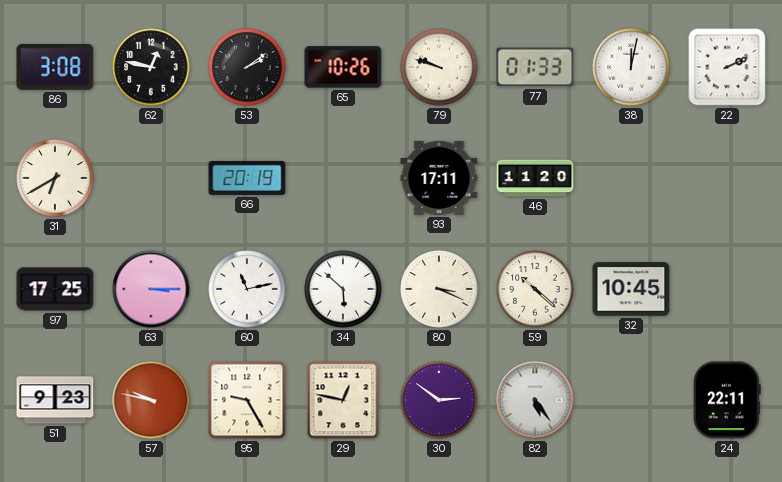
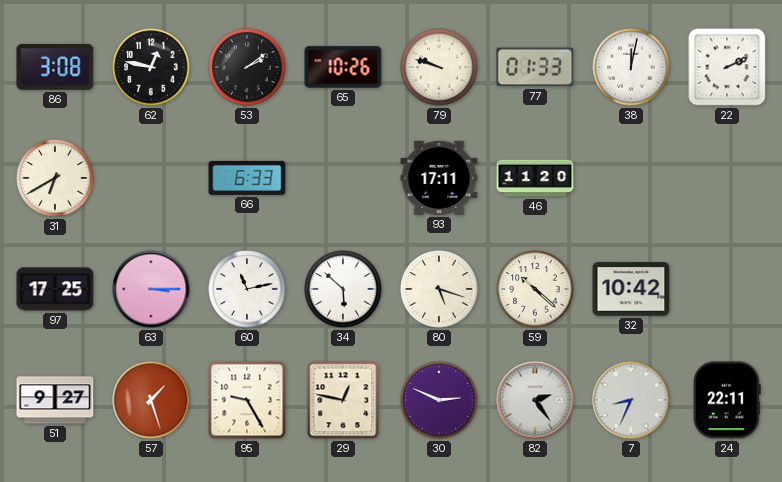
66: 20:19 -> 6:33
80: 3:19 -> 5:18
32: 10:45 -> 10:42
51: 9:23 -> 9:27
57: 9:47 -> 1:27
30: 2:51 -> 2:49
82: 5:24 -> 2:24
7: none -> 8:34
